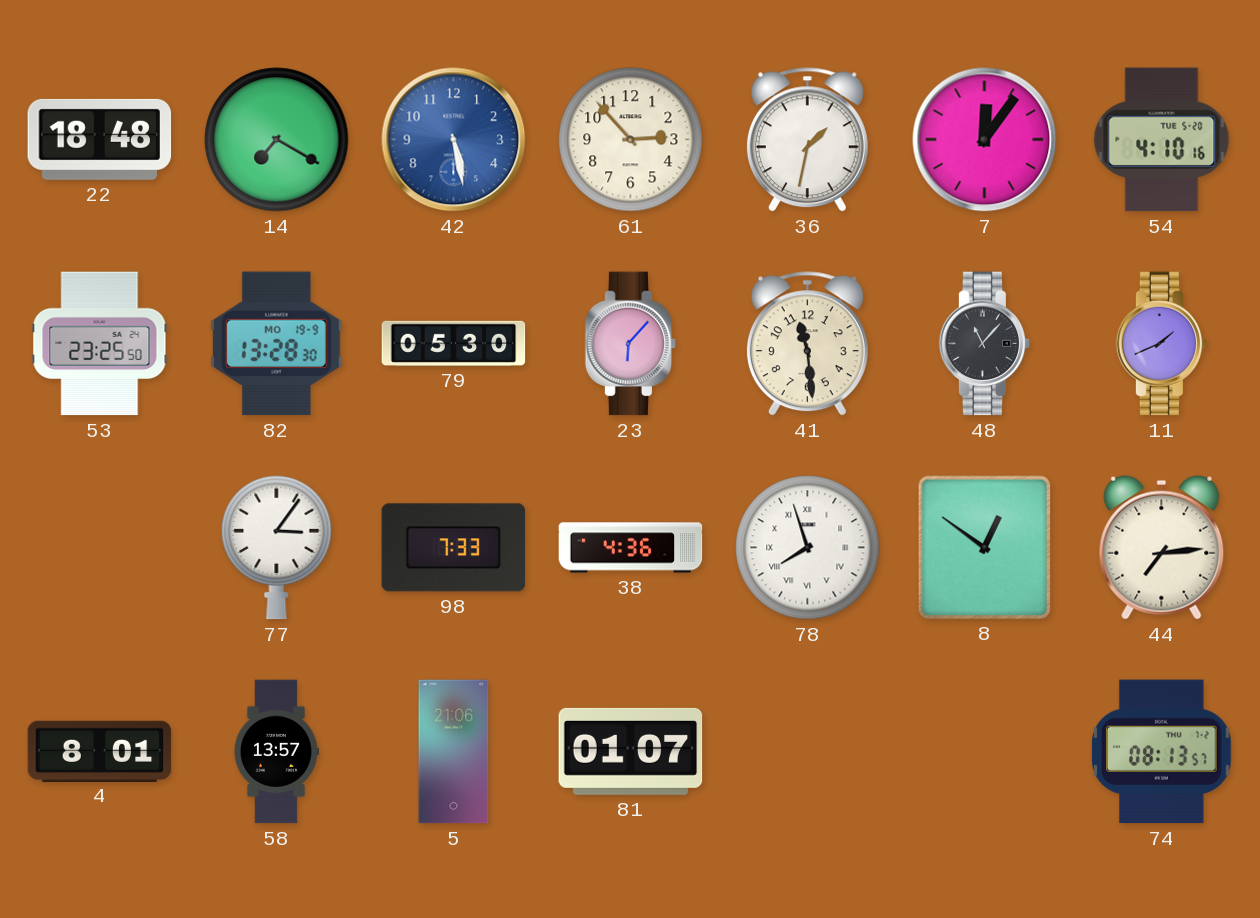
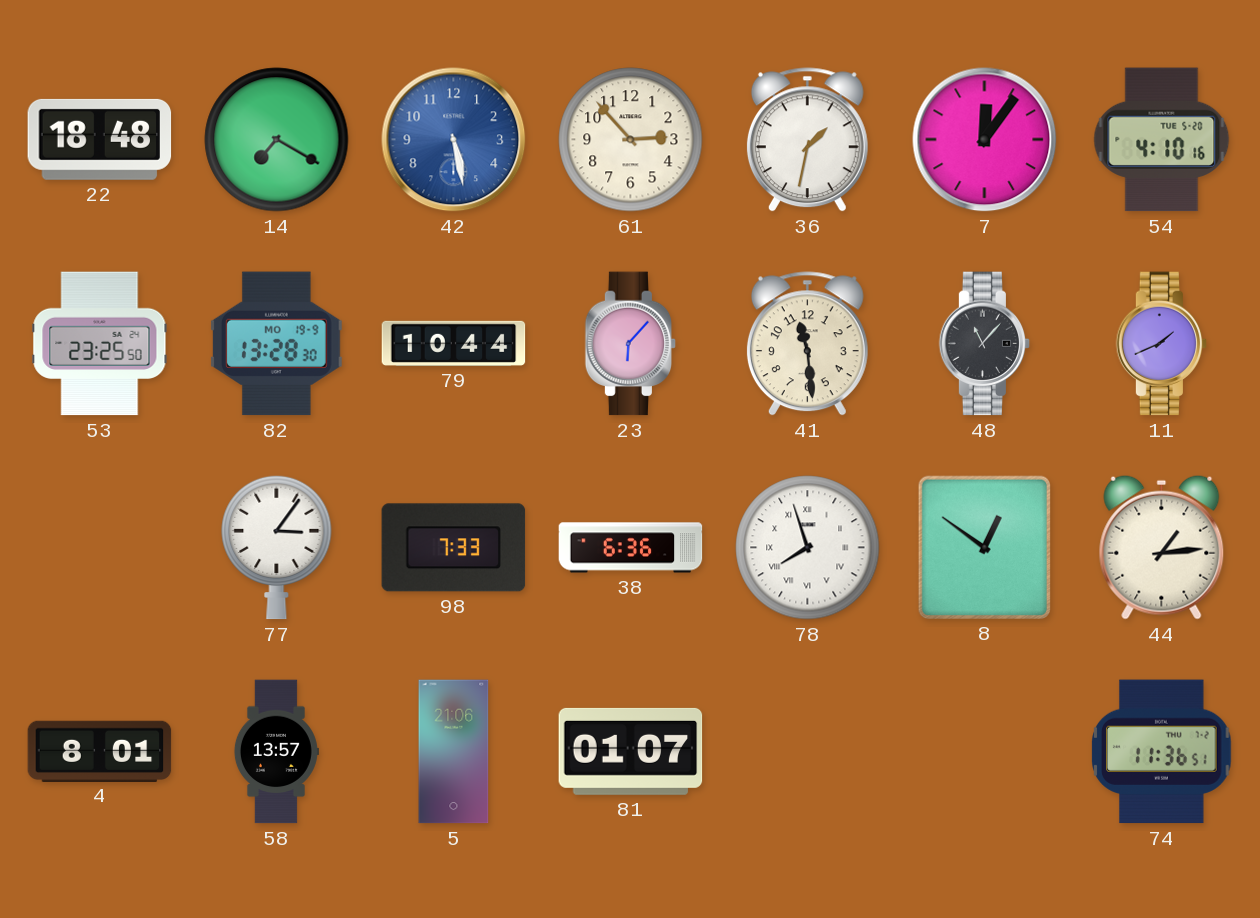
79: 05:30 -> 10:44
38: 4:36 -> 6:36
44: 7:14 -> 1:14
74: 08:13 -> 11:36
